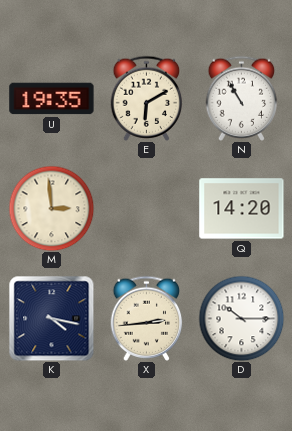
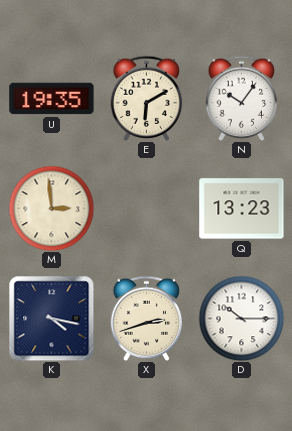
N: 10:55 -> 10:06
Q: 14:20 -> 13:23
X: 2:44 -> 2:42
